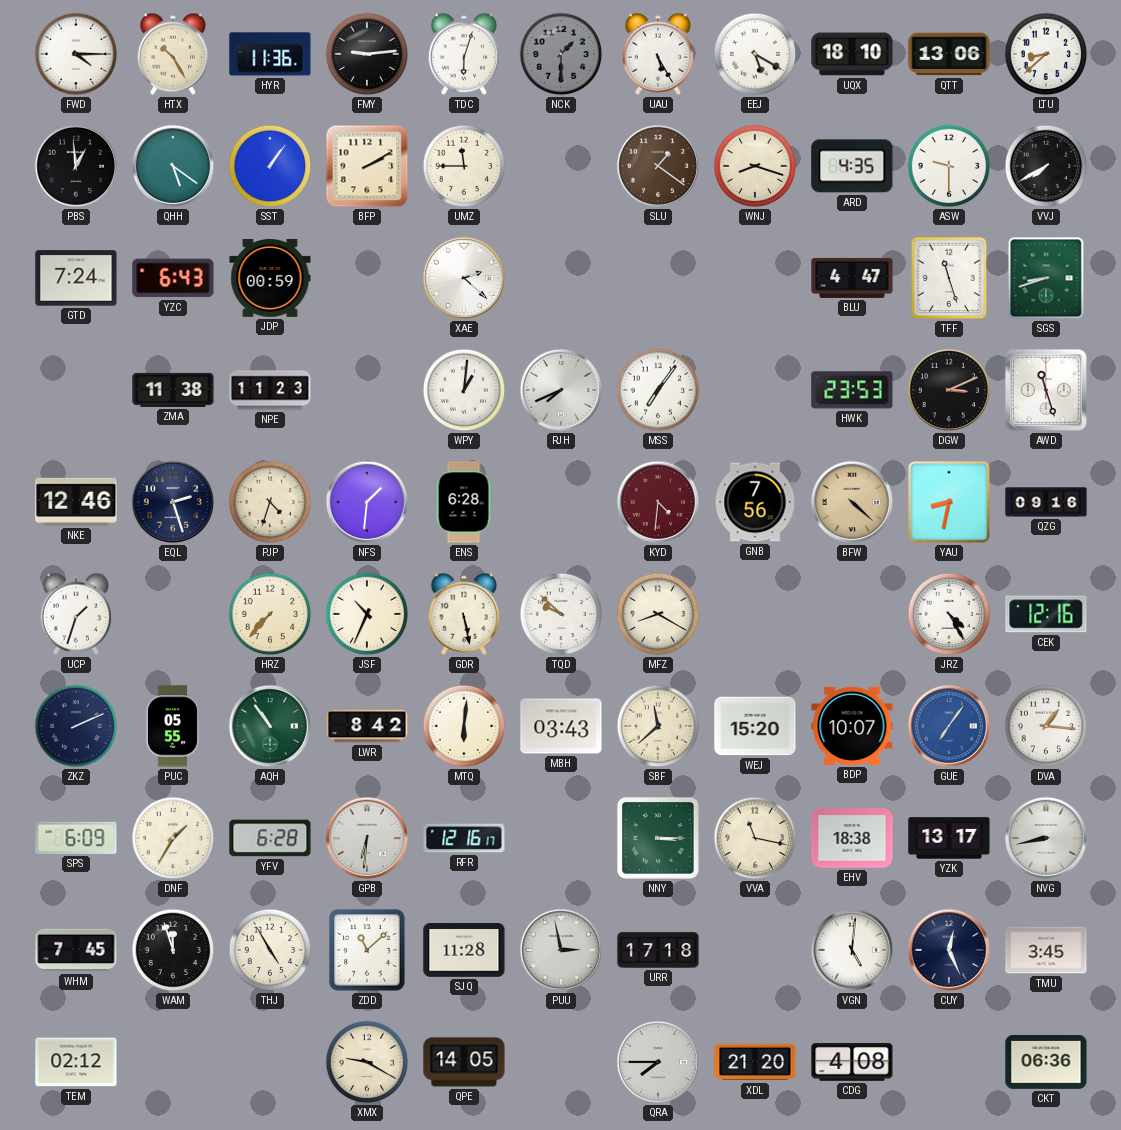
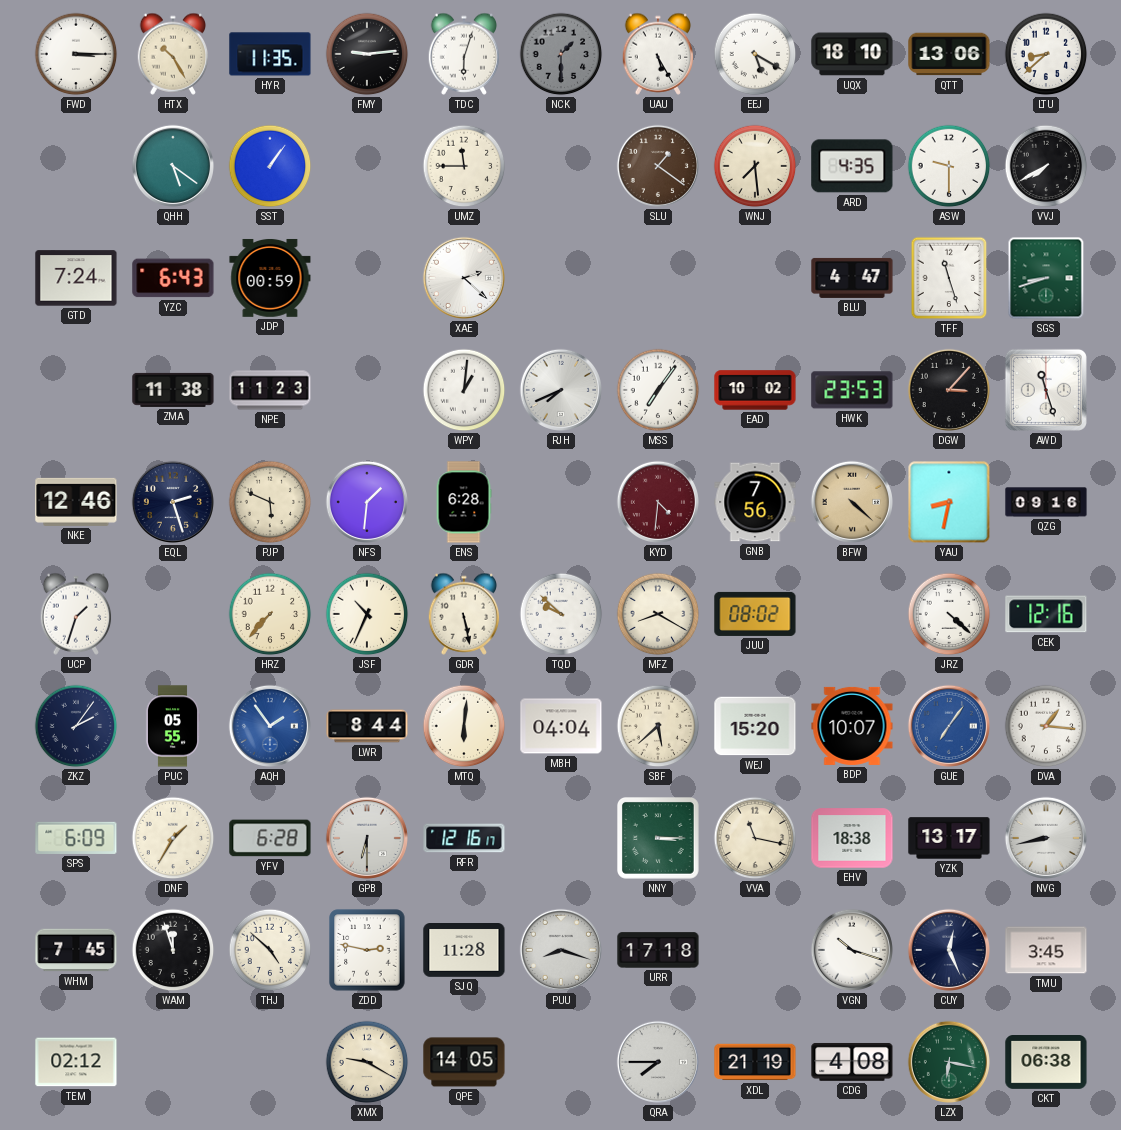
FWD: 4:15 -> 3:15
HYR: 11:36 -> 11:35
PBS: 12:59 -> none
BFP: 2:10 -> none
WNJ: 8:18 -> 7:29
EAD: none -> 10:02
DGW: 3:11 -> 3:07
PJP: 4:33 -> 5:49
JUU: none -> 08:02
JRZ: 4:25 -> 4:22
ZKZ: 2:11 -> 2:06
AQH: 10:54 -> 1:54
AQH dial: green -> blue
LWR: 8:42 -> 8:44
MBH: 03:43 -> 04:04
SBF: 11:38 -> 5:38
GPB: 6:31 -> 6:30
THJ: 4:55 -> 4:52
ZDD: 11:08 -> 2:47
PUU: 2:58 -> 8:18
VGN: 5:01 -> 10:18
XDL: 21:20 -> 21:19
LZX: none -> 6:17
CKT: 06:36 -> 06:38
